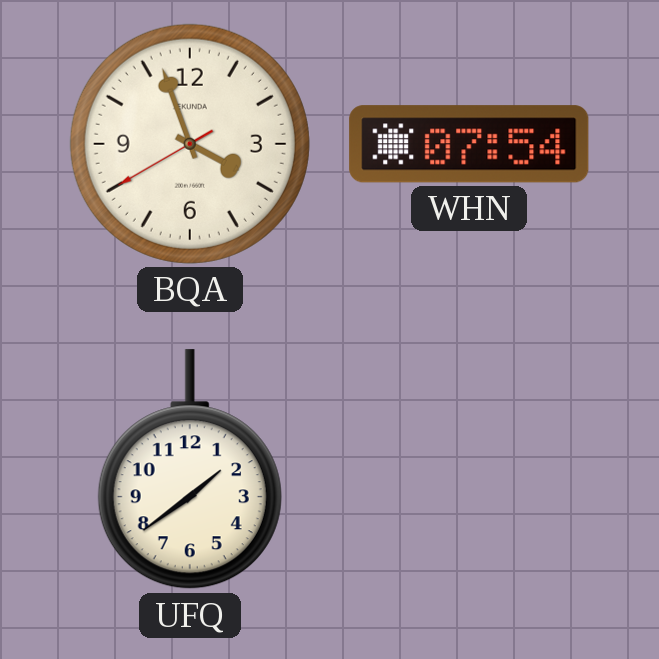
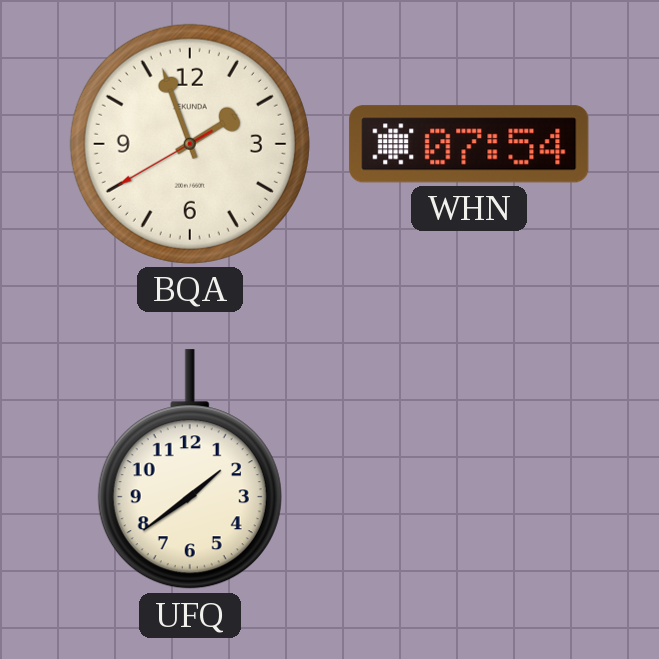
BQA: 3:56 -> 1:56
